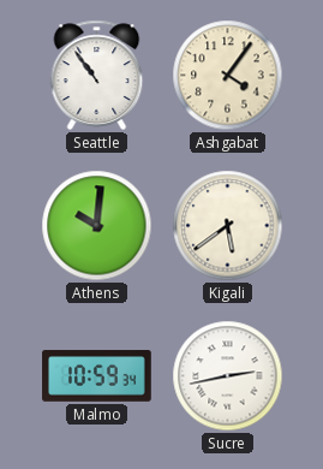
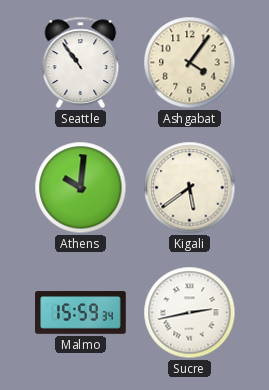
Malmo: 10:59 -> 15:59
